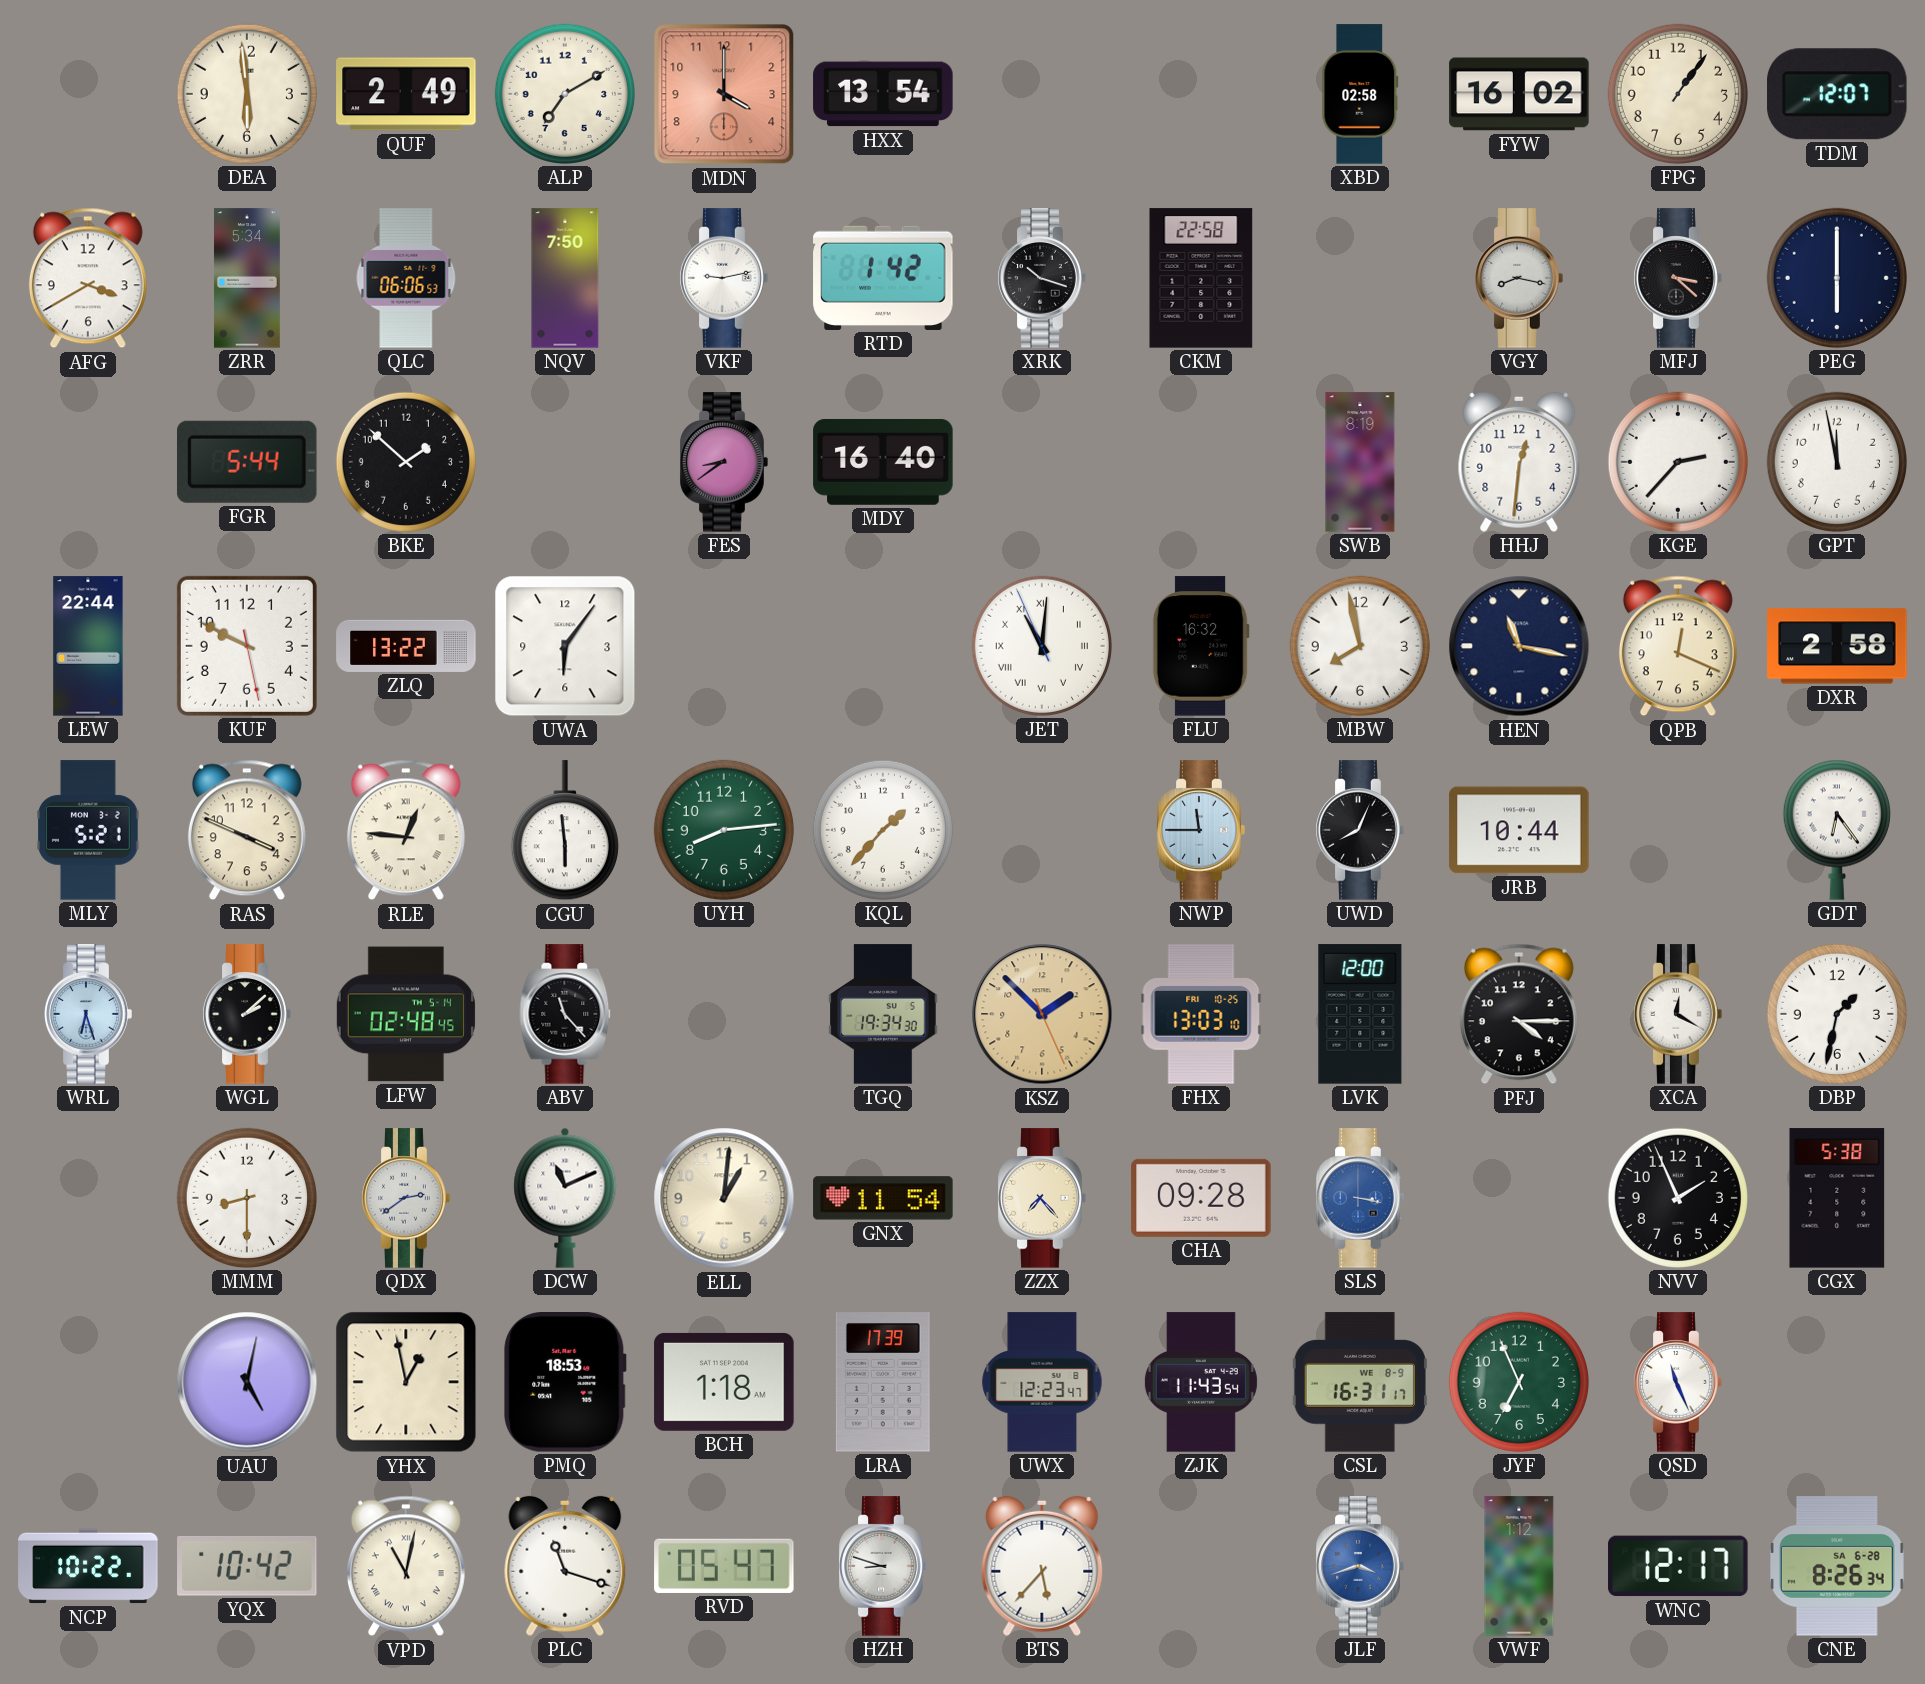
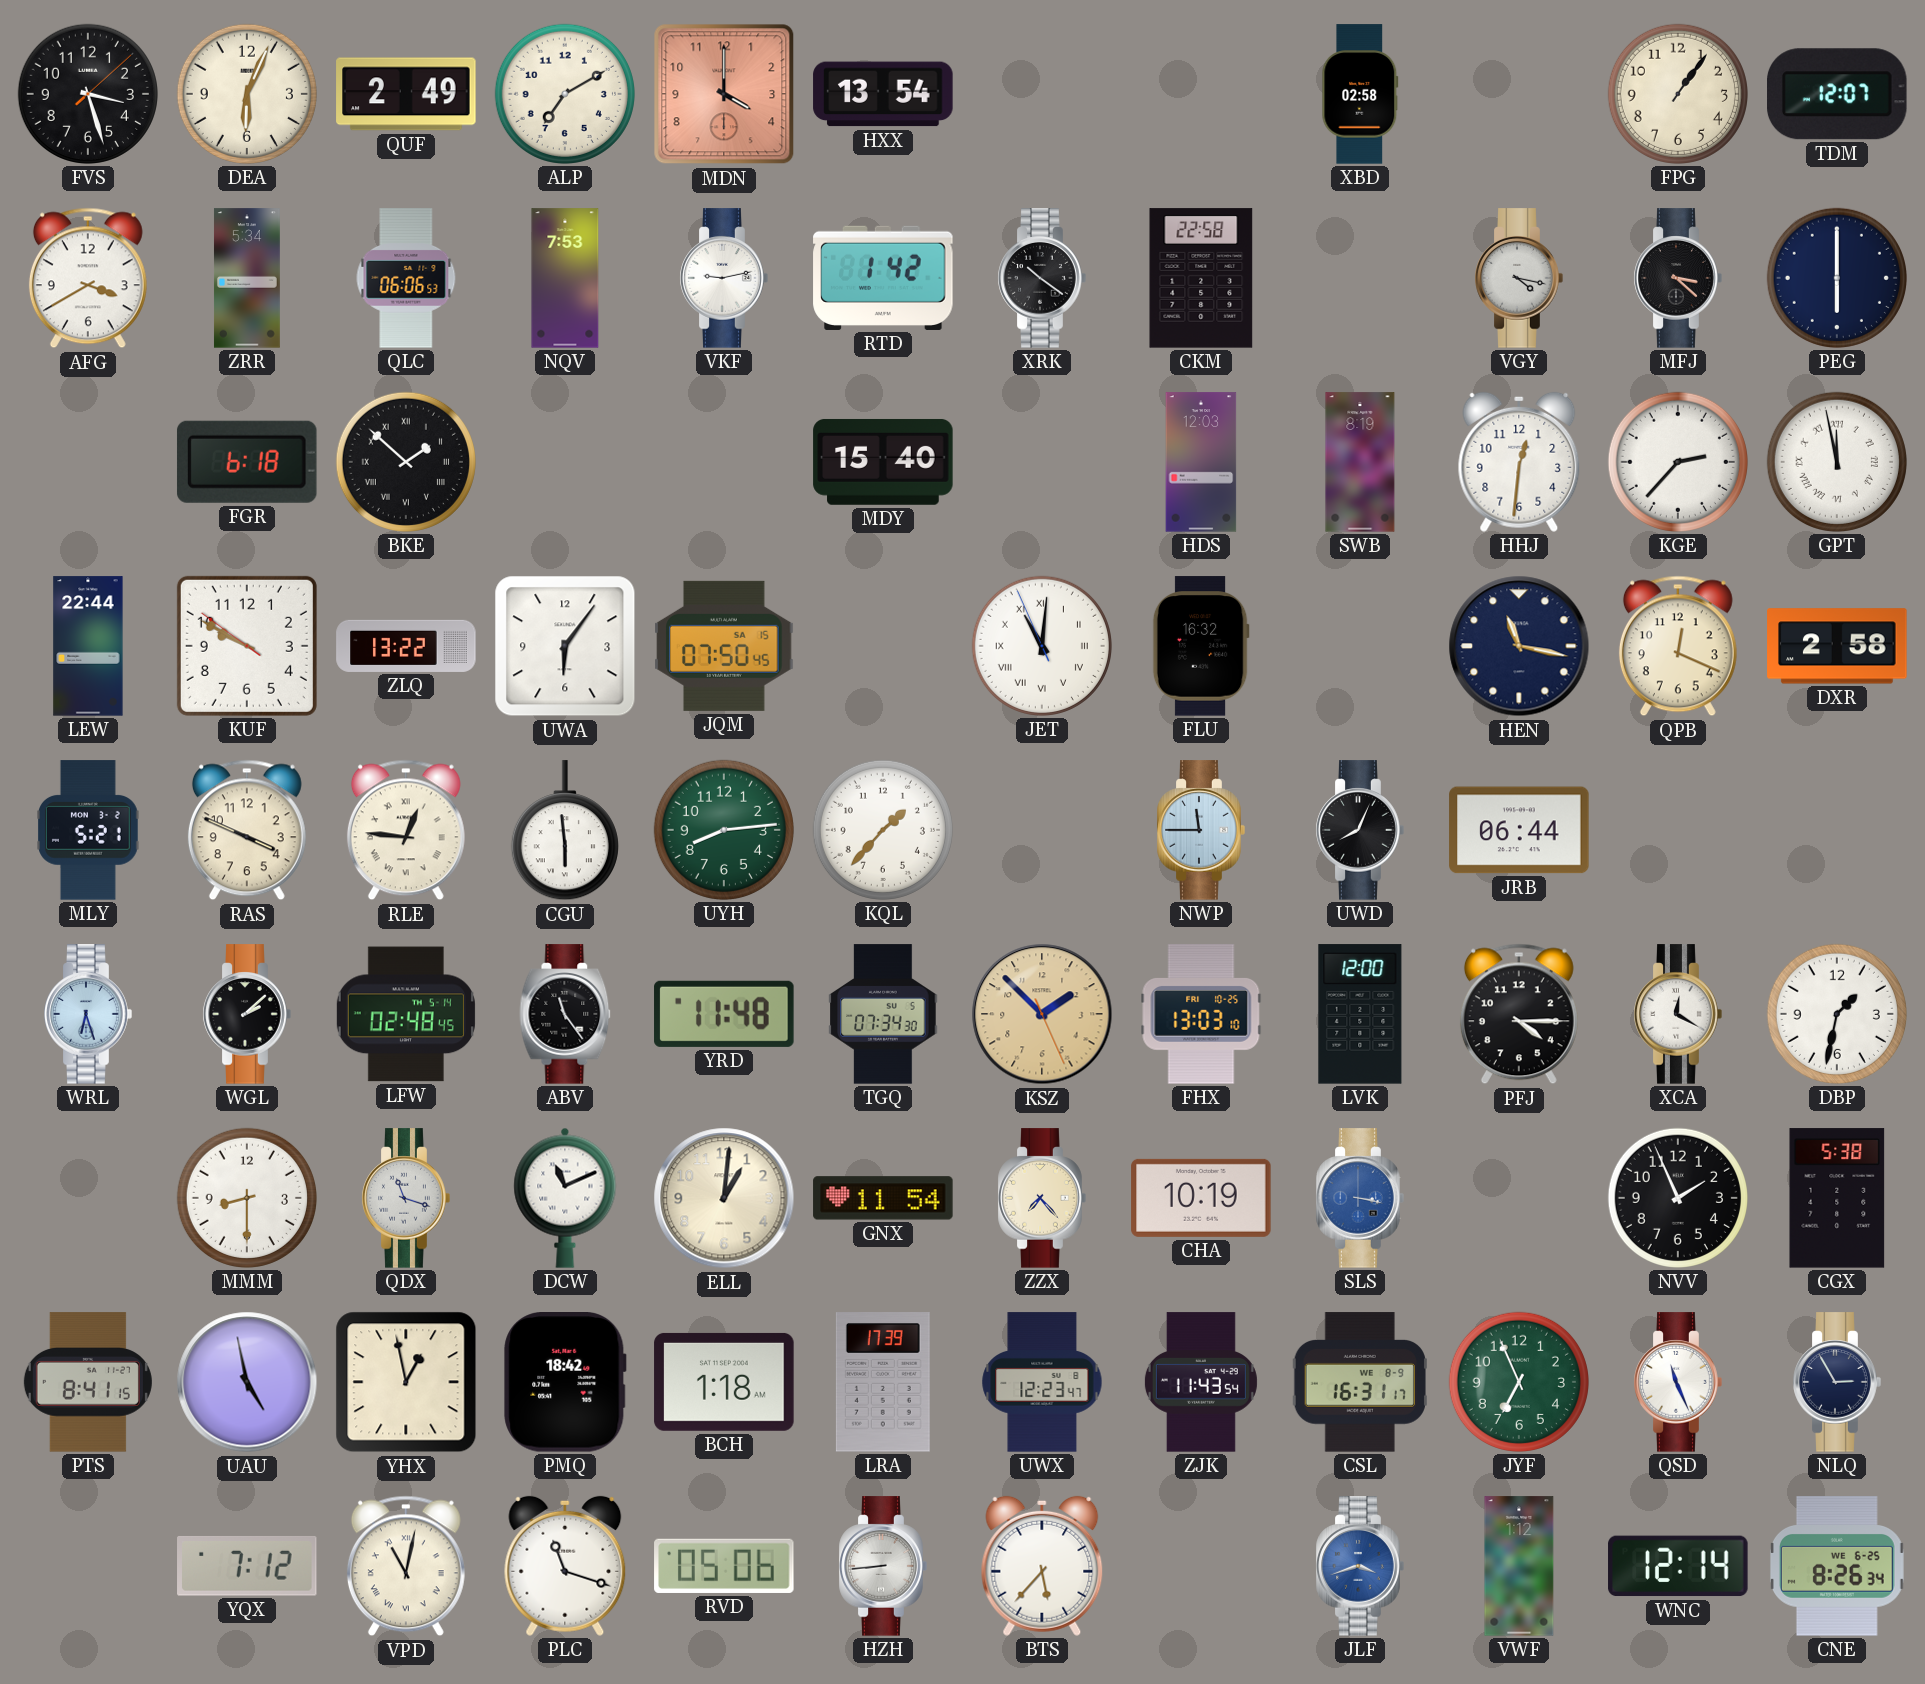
FVS: none -> 3:27
DEA: 5:59 -> 6:04
FYW: 16:02 -> none
NQV: 7:50 -> 7:53
XRK: 10:18 -> 10:21
VGY: 8:17 -> 4:17
FGR: 5:44 -> 6:18
BKE numerals: Arabic -> Roman
FES: 8:39 -> none
MDY: 16:40 -> 15:40
HDS: none -> 12:03
GPT numerals: Arabic -> Roman
KUF: 9:49:28 -> 9:49:51
JQM: none -> 07:50
MBW: 7:58 -> none
JRB: 10:44 -> 06:44
GDT: 6:24 -> none
ABV: 11:23 -> 11:24
YRD: none -> 11:48
TGQ: 19:34 -> 07:34
QDX: 2:39 -> 11:18
CHA: 09:28 -> 10:19
PTS: none -> 8:41
UAU: 5:02 -> 4:58
PMQ: 18:53 -> 18:42
NLQ: none -> 2:55
NCP: 10:22 -> none
YQX: 10:42 -> 7:12
RVD: 05:47 -> 05:06
HZH: 8:48 -> 8:44
WNC: 12:17 -> 12:14
CNE date: SA 6-28 -> WE 6-25
